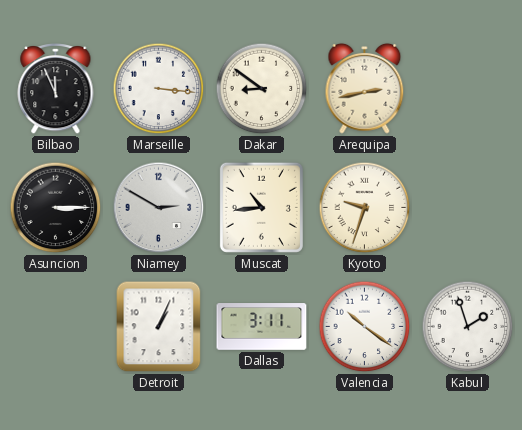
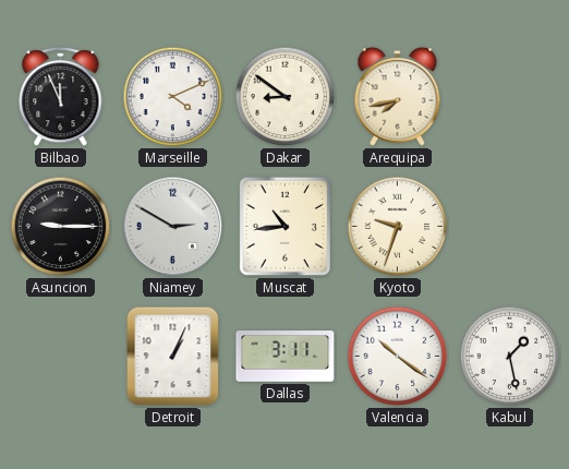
Marseille: 3:16 -> 4:11
Arequipa: 2:43 -> 7:43
Asuncion: 3:15 -> 9:15
Kabul: 1:57 -> 1:28
